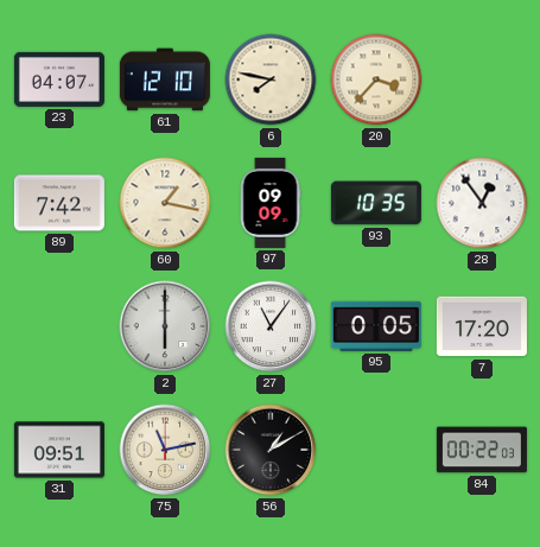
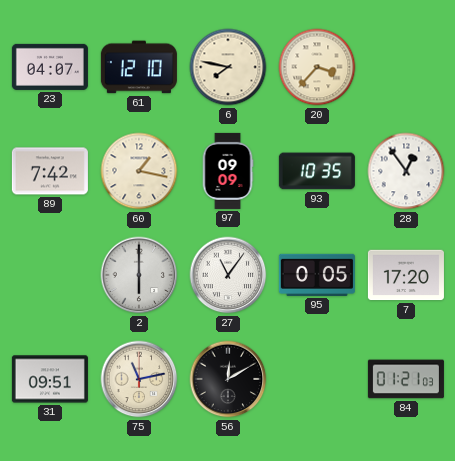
56: 1:10 -> 12:10
84: 00:22 -> 01:21
